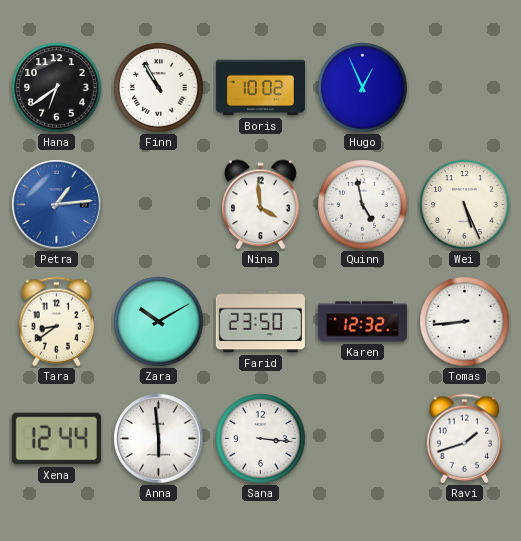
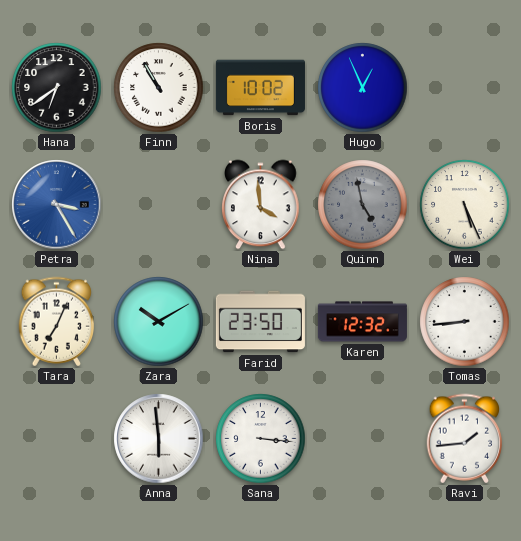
Petra: 1:14 -> 3:25
Quinn dial: white -> grey
Tara: 8:39 -> 7:04
Xena: 12:44 -> none
Ravi: 1:42 -> 1:44
